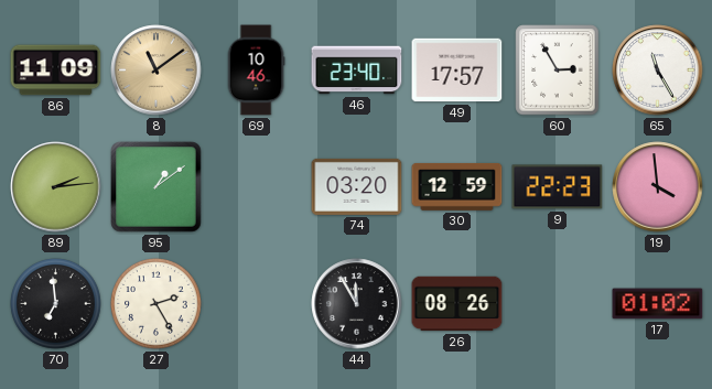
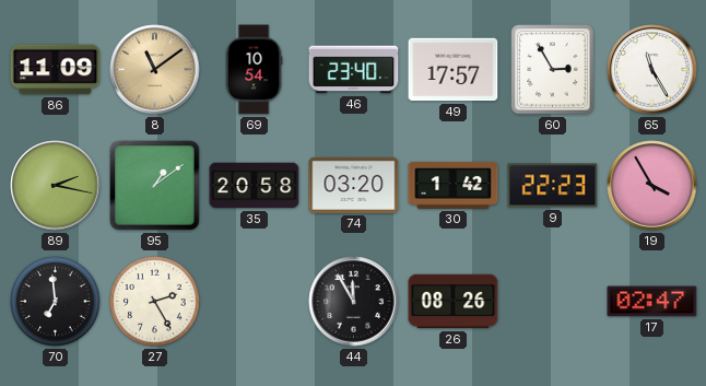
69: 10:46 -> 10:54
89: 2:14 -> 2:17
35: none -> 20:58
30: 12:59 -> 1:42
19: 3:59 -> 3:55
17: 01:02 -> 02:47
